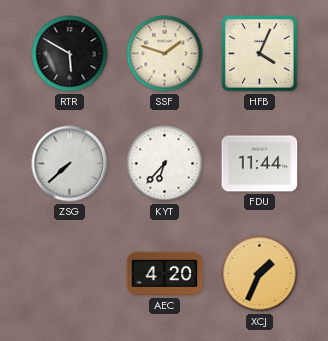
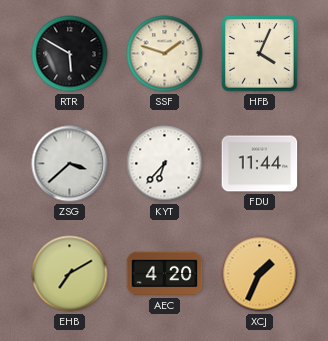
ZSG: 7:38 -> 3:38
EHB: none -> 7:10
